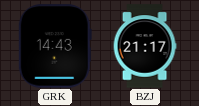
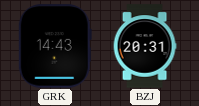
BZJ: 21:17 -> 20:31
